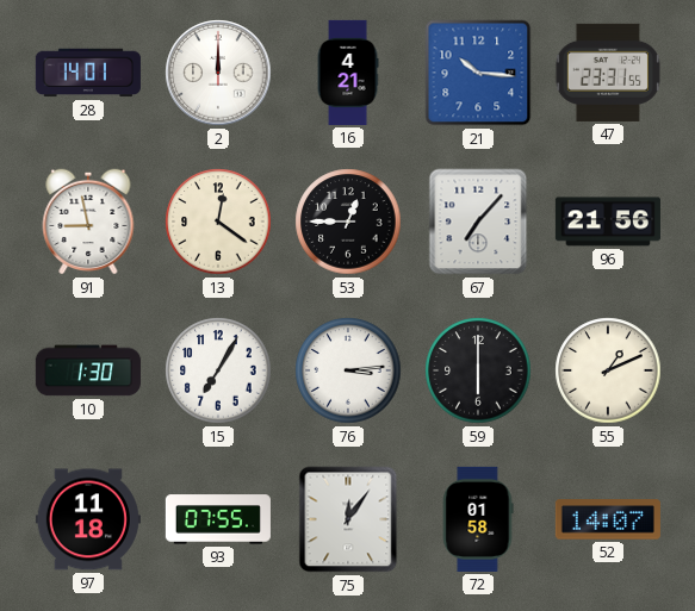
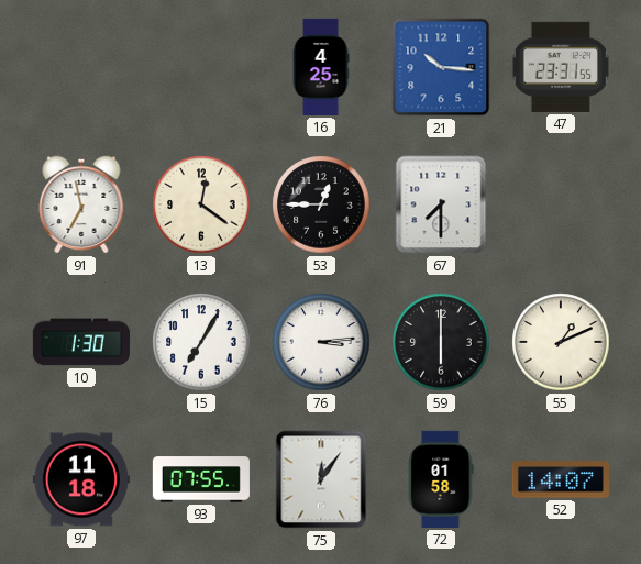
28: 14:01 -> none
2: 12:00 -> none
16: 4:21 -> 4:25
91: 8:58 -> 6:58
67: 7:07 -> 7:30
96: 21:56 -> none
